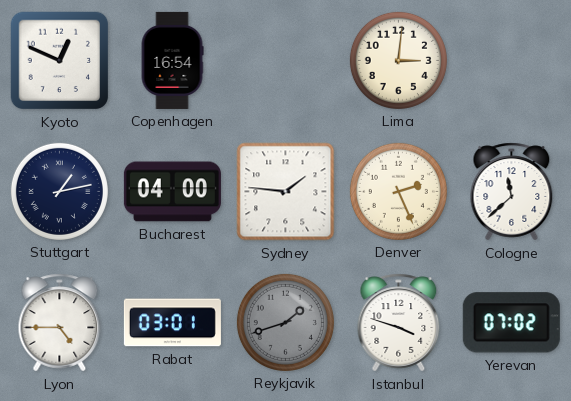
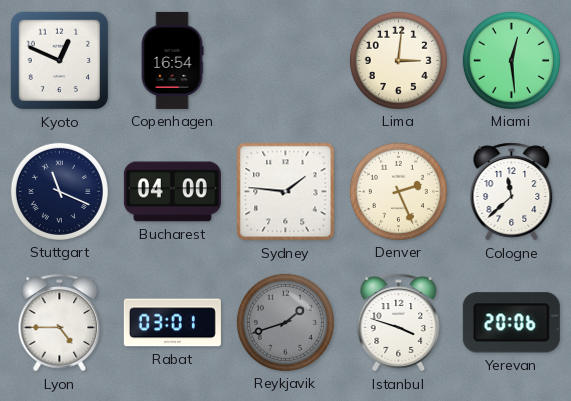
Miami: none -> 12:29
Stuttgart: 1:13 -> 11:19
Yerevan: 07:02 -> 20:06
